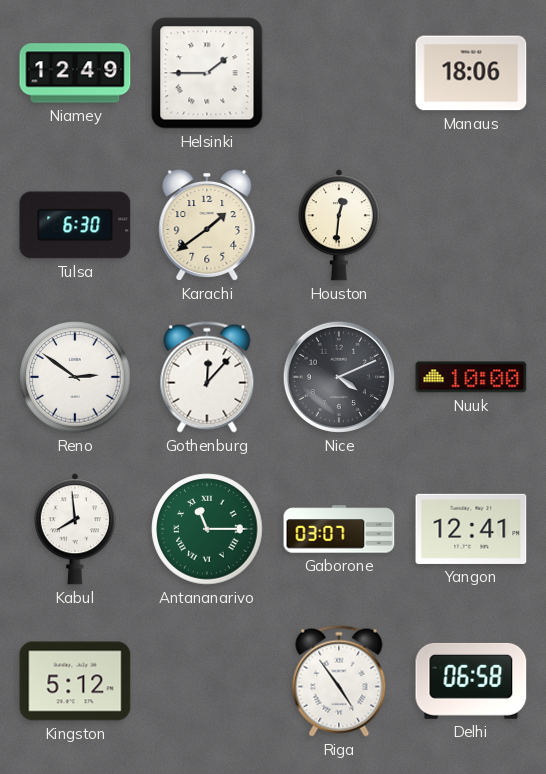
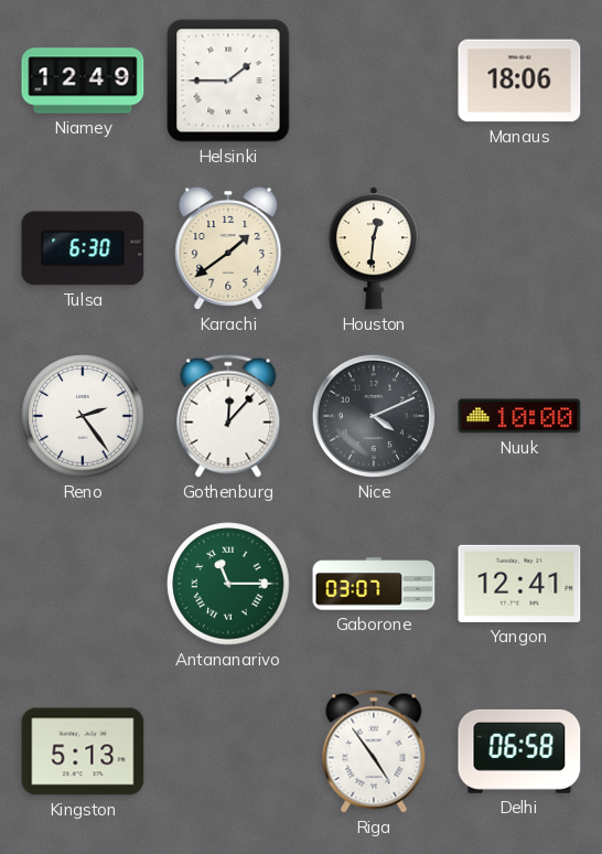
Reno: 2:51 -> 2:24
Kabul: 7:59 -> none
Kingston: 5:12 -> 5:13
